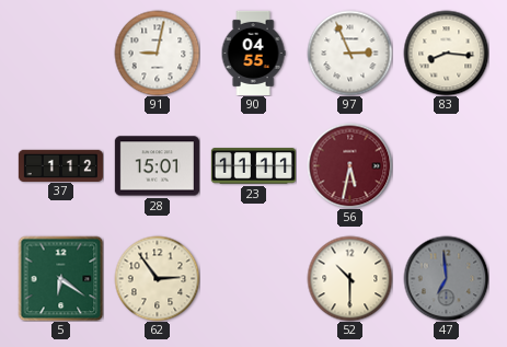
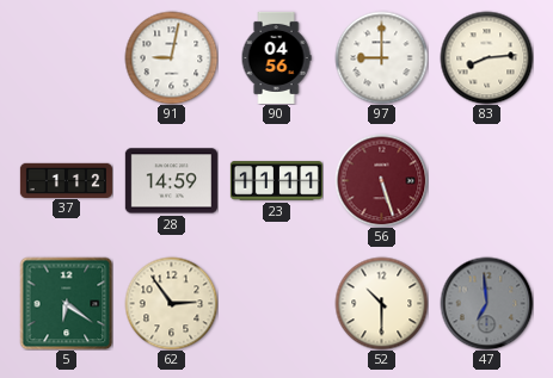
90: 04:55 -> 04:56
97: 2:56 -> 9:00
83: 8:16 -> 8:14
28: 15:01 -> 14:59
56: 5:32 -> 5:27
